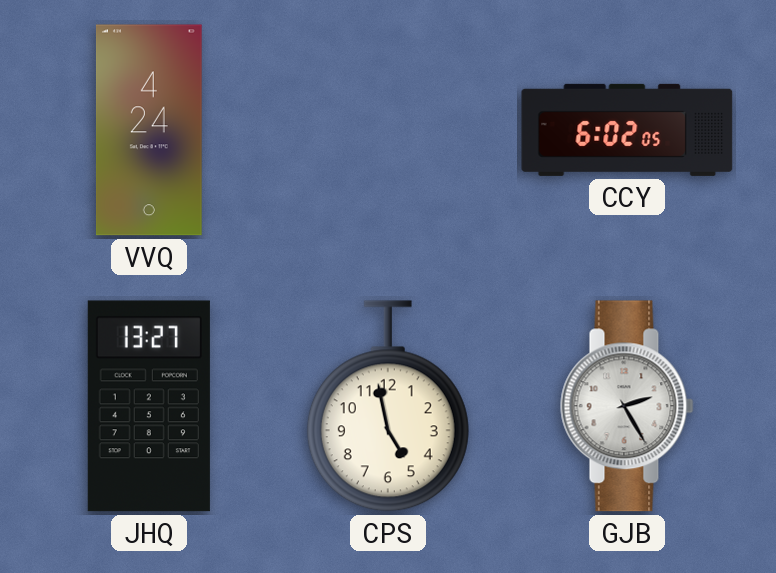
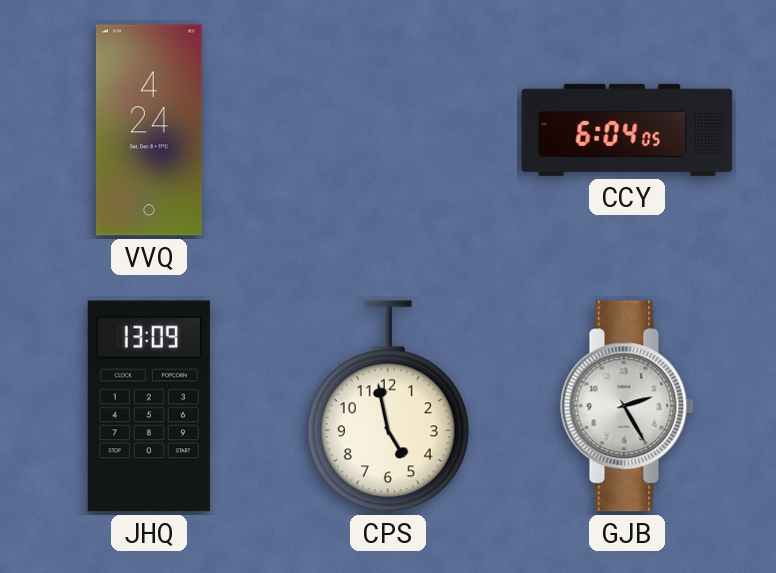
CCY: 6:02 -> 6:04
JHQ: 13:27 -> 13:09
